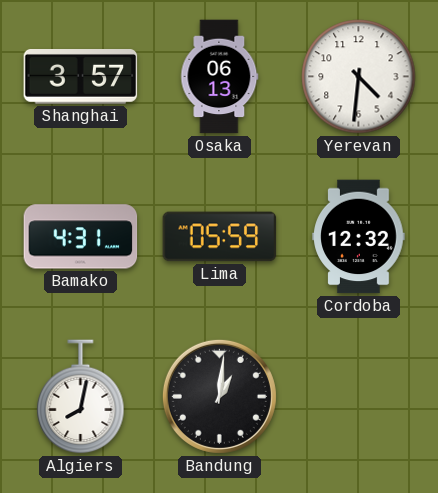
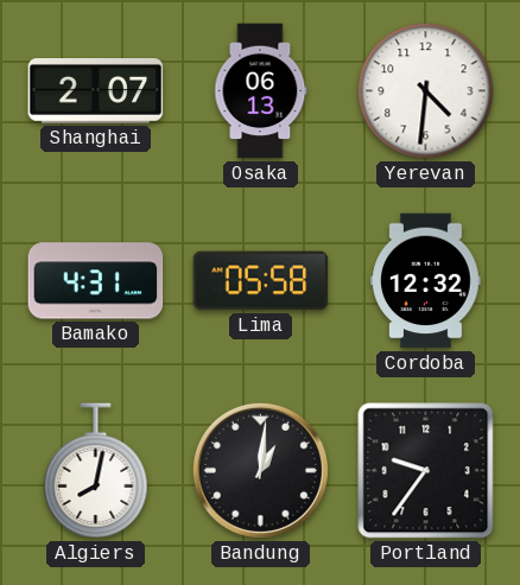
Shanghai: 3:57 -> 2:07
Lima: 05:59 -> 05:58
Portland: none -> 9:36
